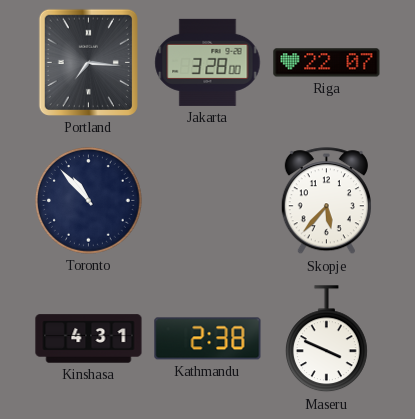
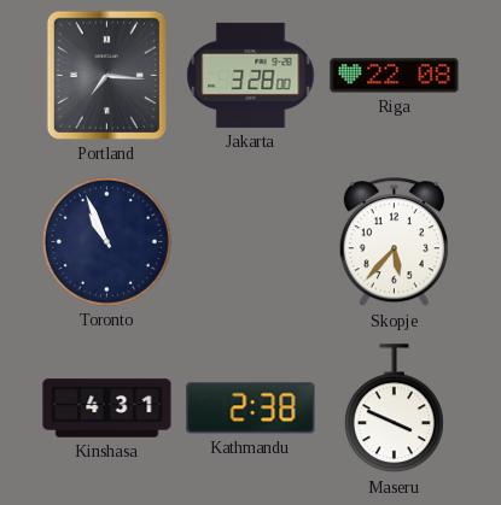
Riga: 22:07 -> 22:08
Toronto: 10:53 -> 10:56
